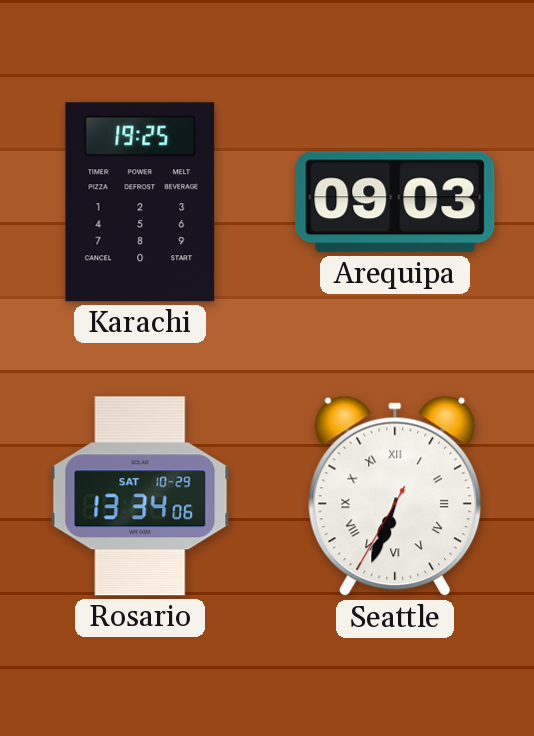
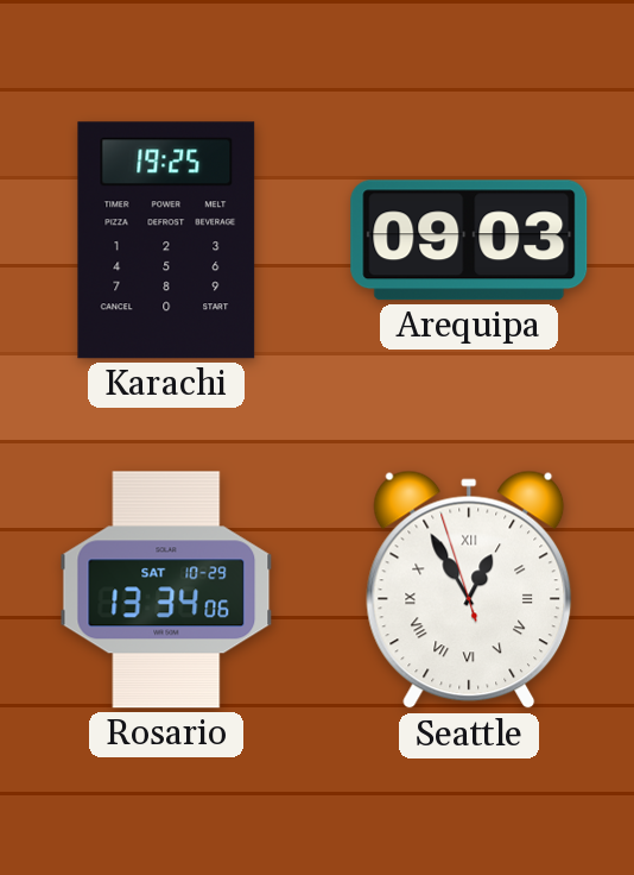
Seattle: 6:33 -> 12:54
